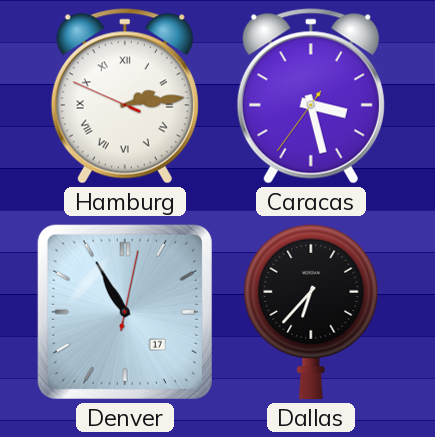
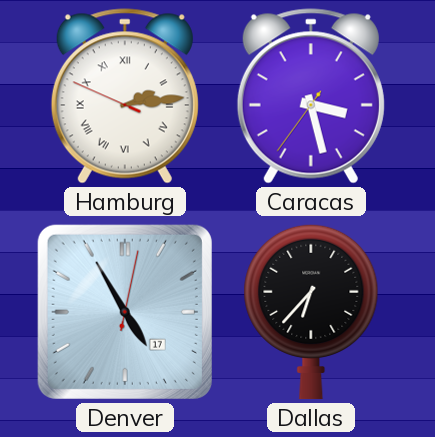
Denver: 10:55 -> 4:55
